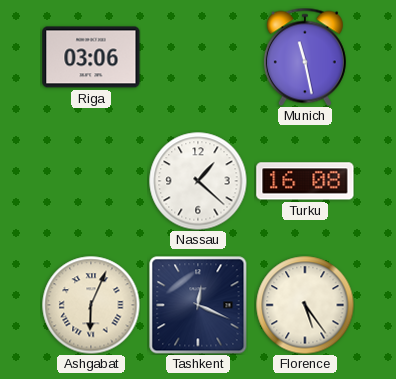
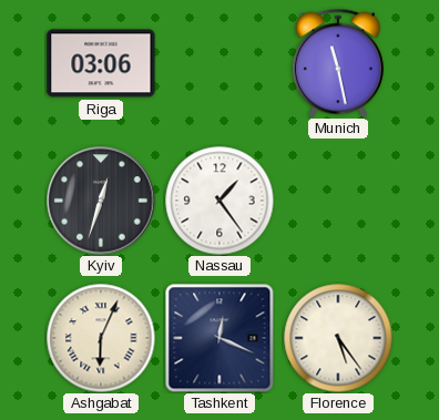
Kyiv: none -> 12:33
Nassau: 1:22 -> 1:24
Turku: 16:08 -> none
